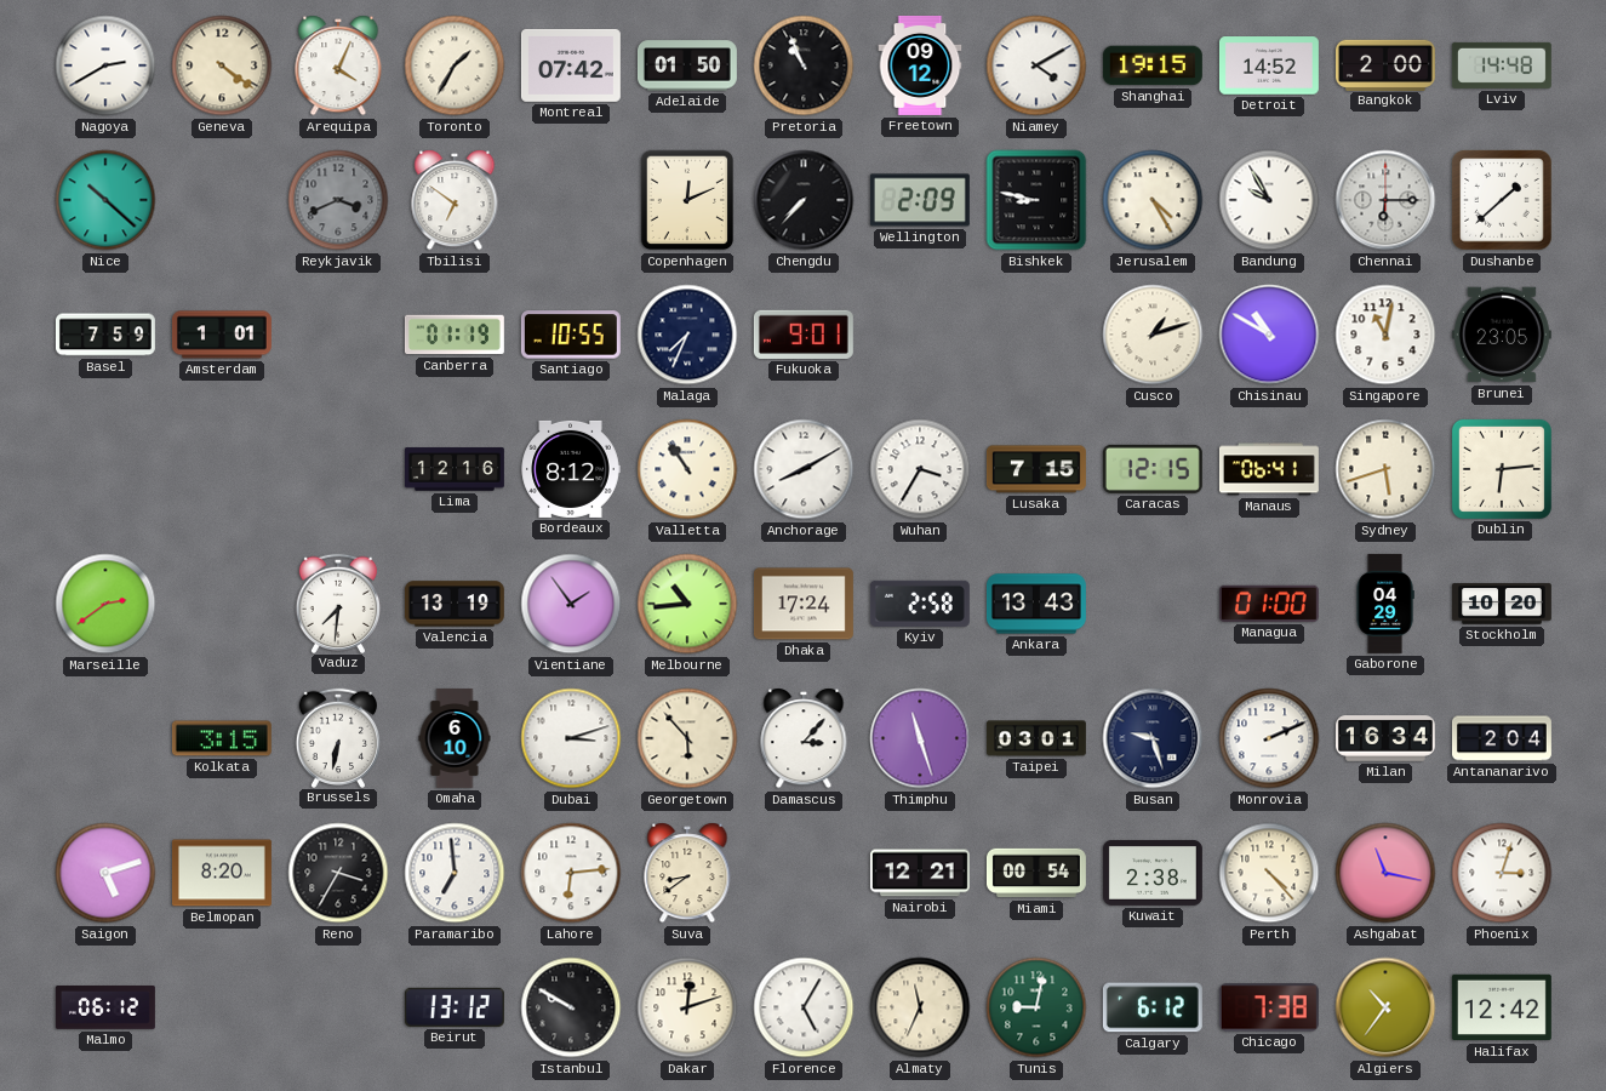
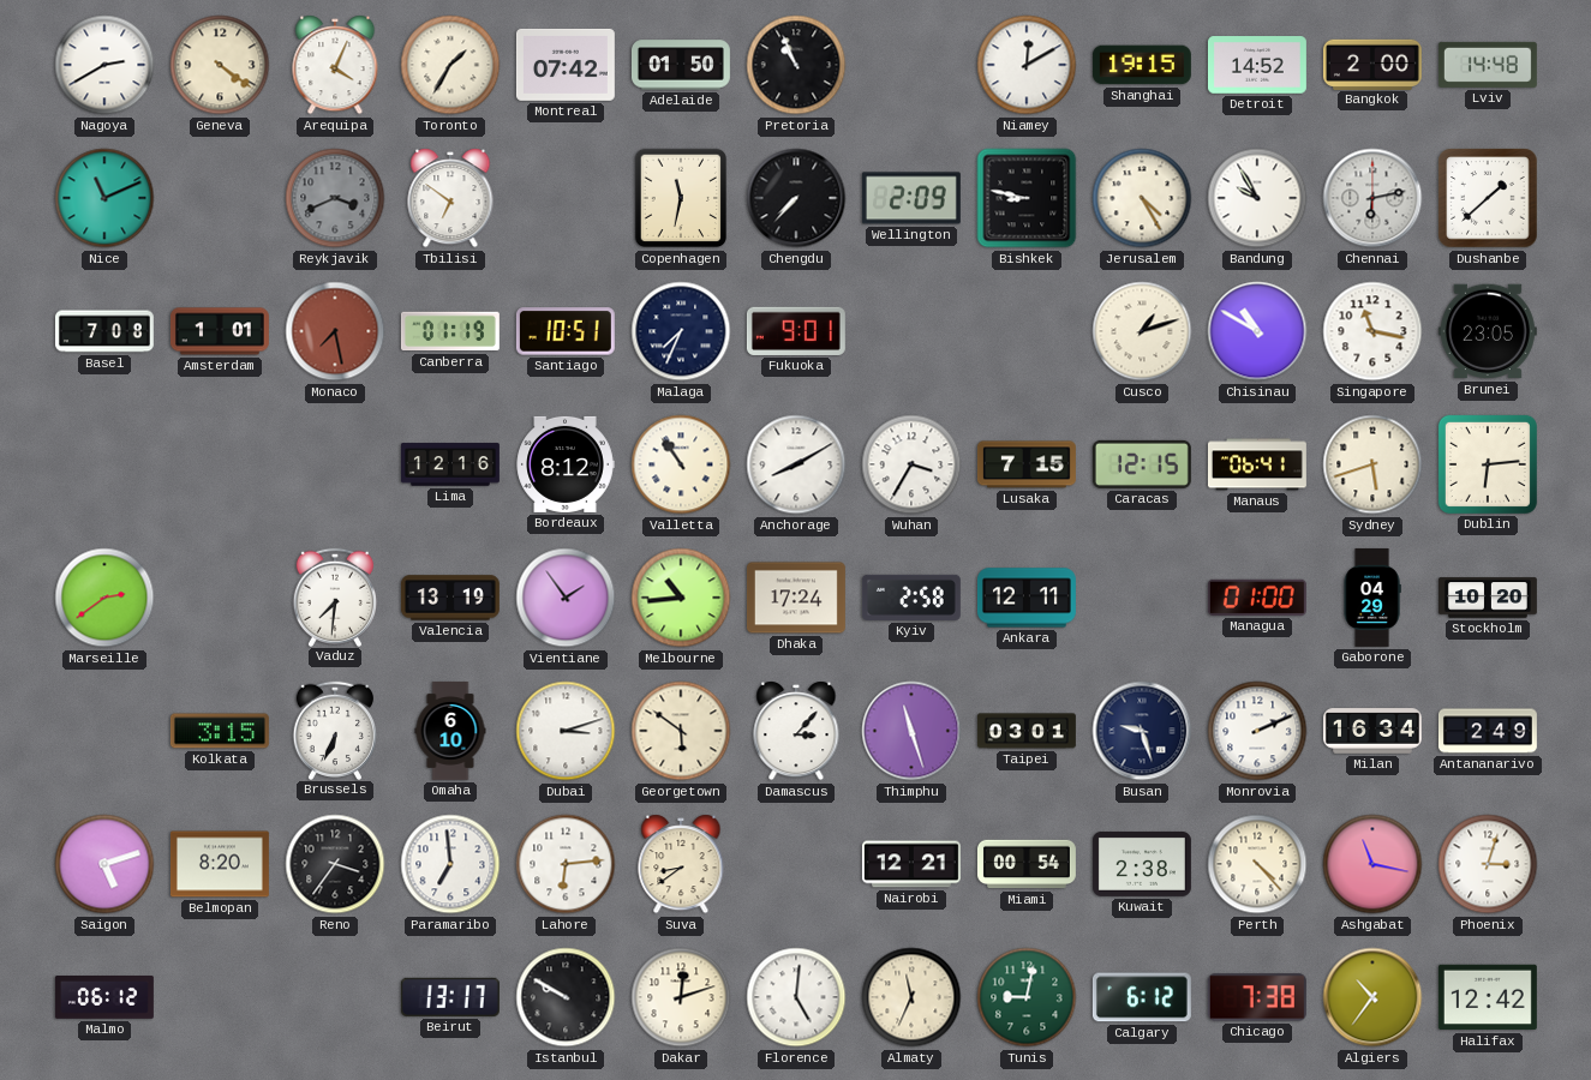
Freetown: 09:12 -> none
Niamey: 4:10 -> 12:10
Nice: 10:22 -> 11:11
Copenhagen: 12:11 -> 11:32
Chennai: 6:15 -> 6:13
Basel: 7:59 -> 7:08
Monaco: none -> 7:28
Santiago: 10:55 -> 10:51
Singapore: 11:02 -> 11:17
Ankara: 13:43 -> 12:11
Brussels: 6:32 -> 6:34
Georgetown: 5:53 -> 5:51
Antananarivo: 2:04 -> 2:49
Reno: 3:35 -> 3:36
Beirut: 13:12 -> 13:17
Florence: 5:05 -> 5:01
